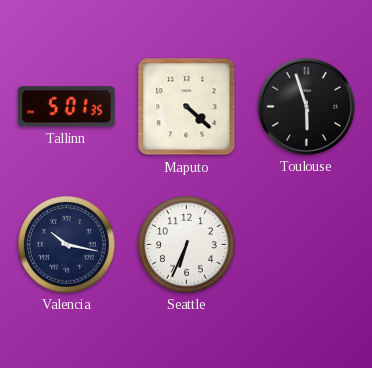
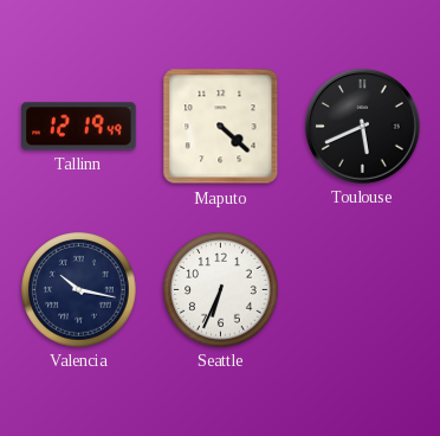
Tallinn: 5:01 -> 12:19
Toulouse: 5:57 -> 5:41
